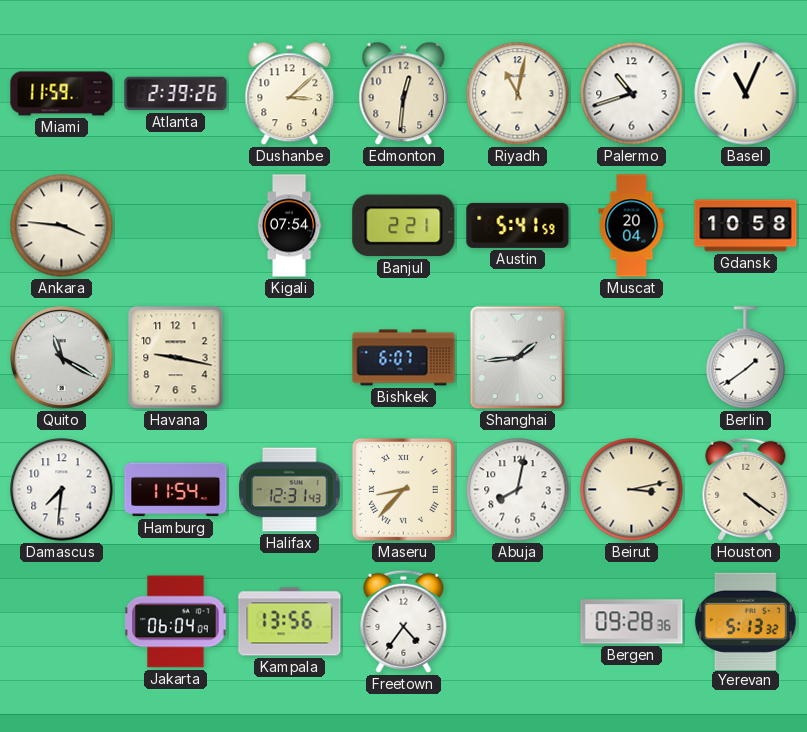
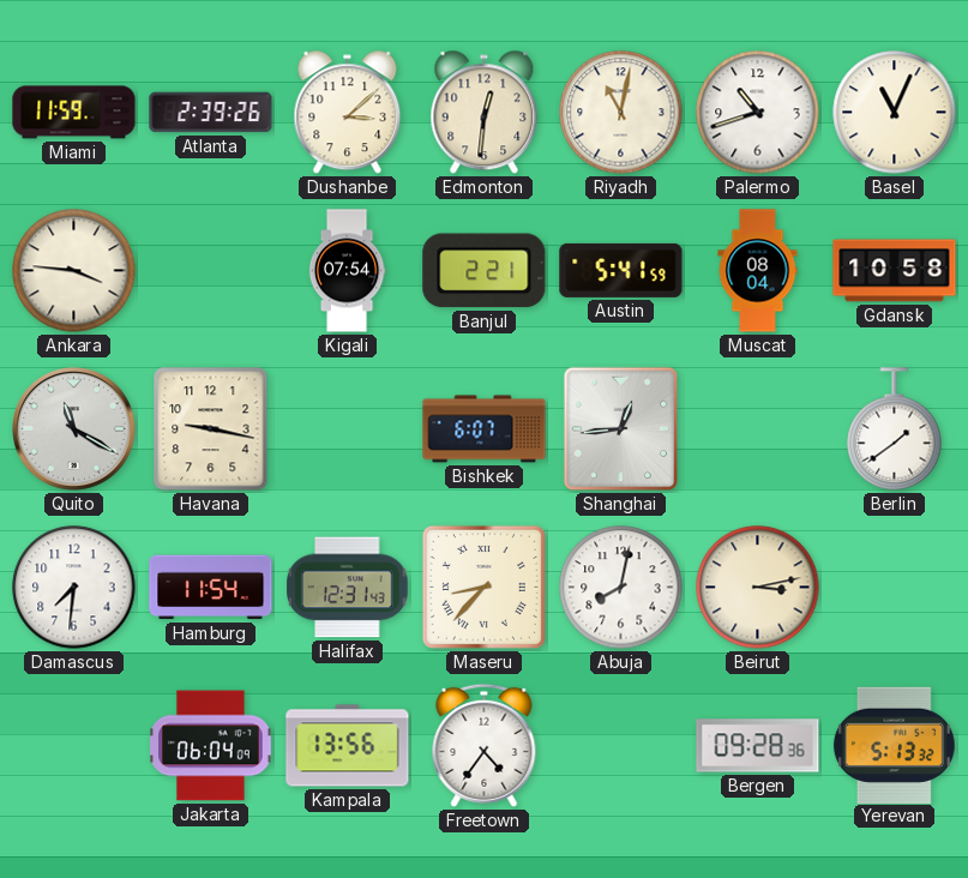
Muscat: 20:04 -> 08:04
Shanghai: 1:44 -> 12:44
Houston: 4:21 -> none
